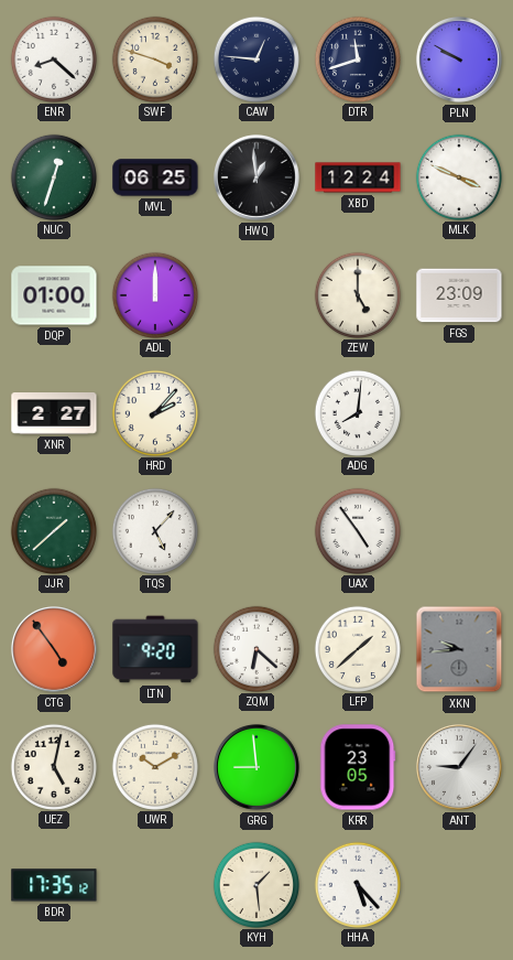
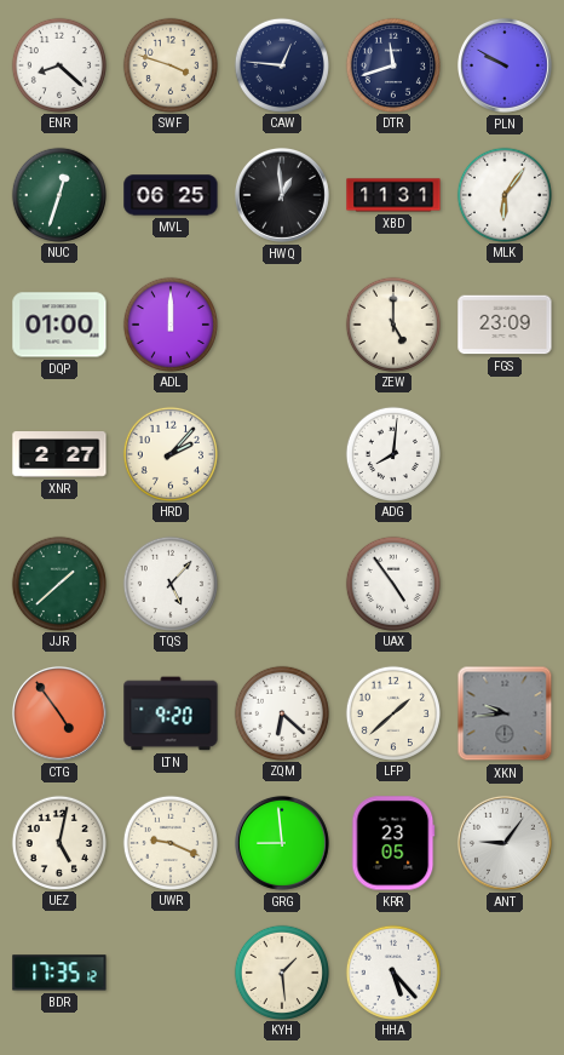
XBD: 12:24 -> 11:31
MLK: 3:49 -> 6:06
UWR: 10:10 -> 9:19
